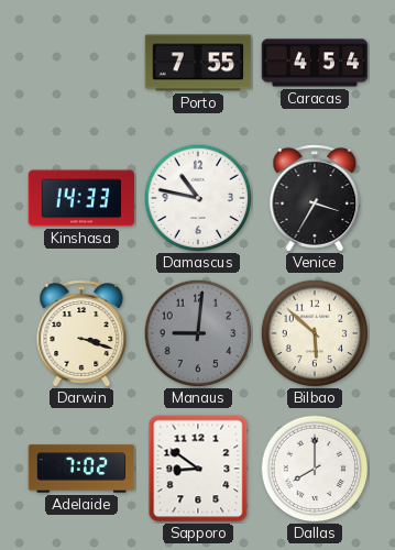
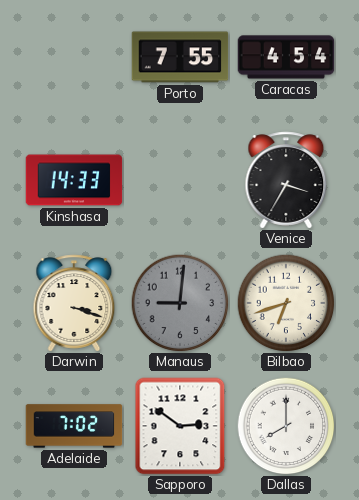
Damascus: 10:47 -> none
Bilbao: 5:52 -> 6:42
Sapporo: 8:51 -> 2:51
